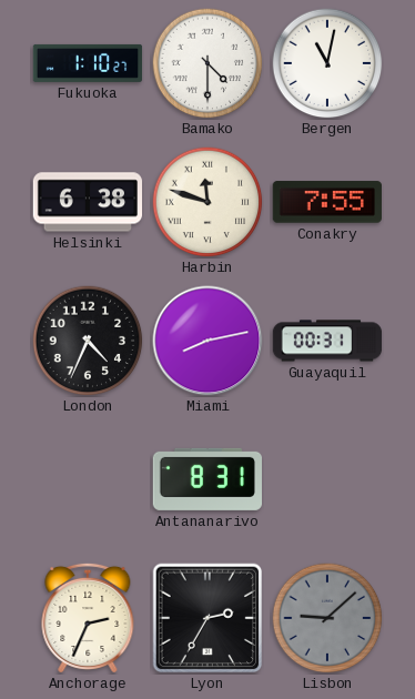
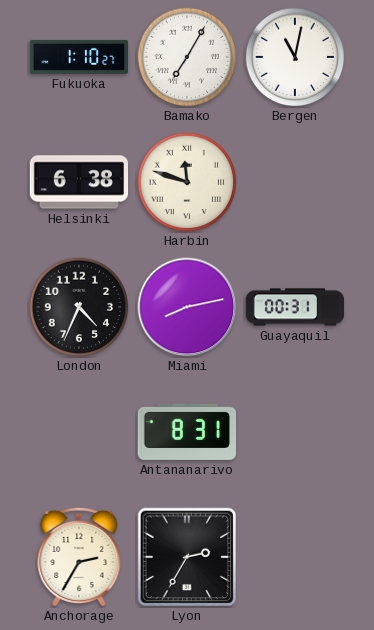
Bamako: 4:30 -> 7:05
Conakry: 7:55 -> none
Anchorage: 2:34 -> 2:35
Lisbon: 9:08 -> none
